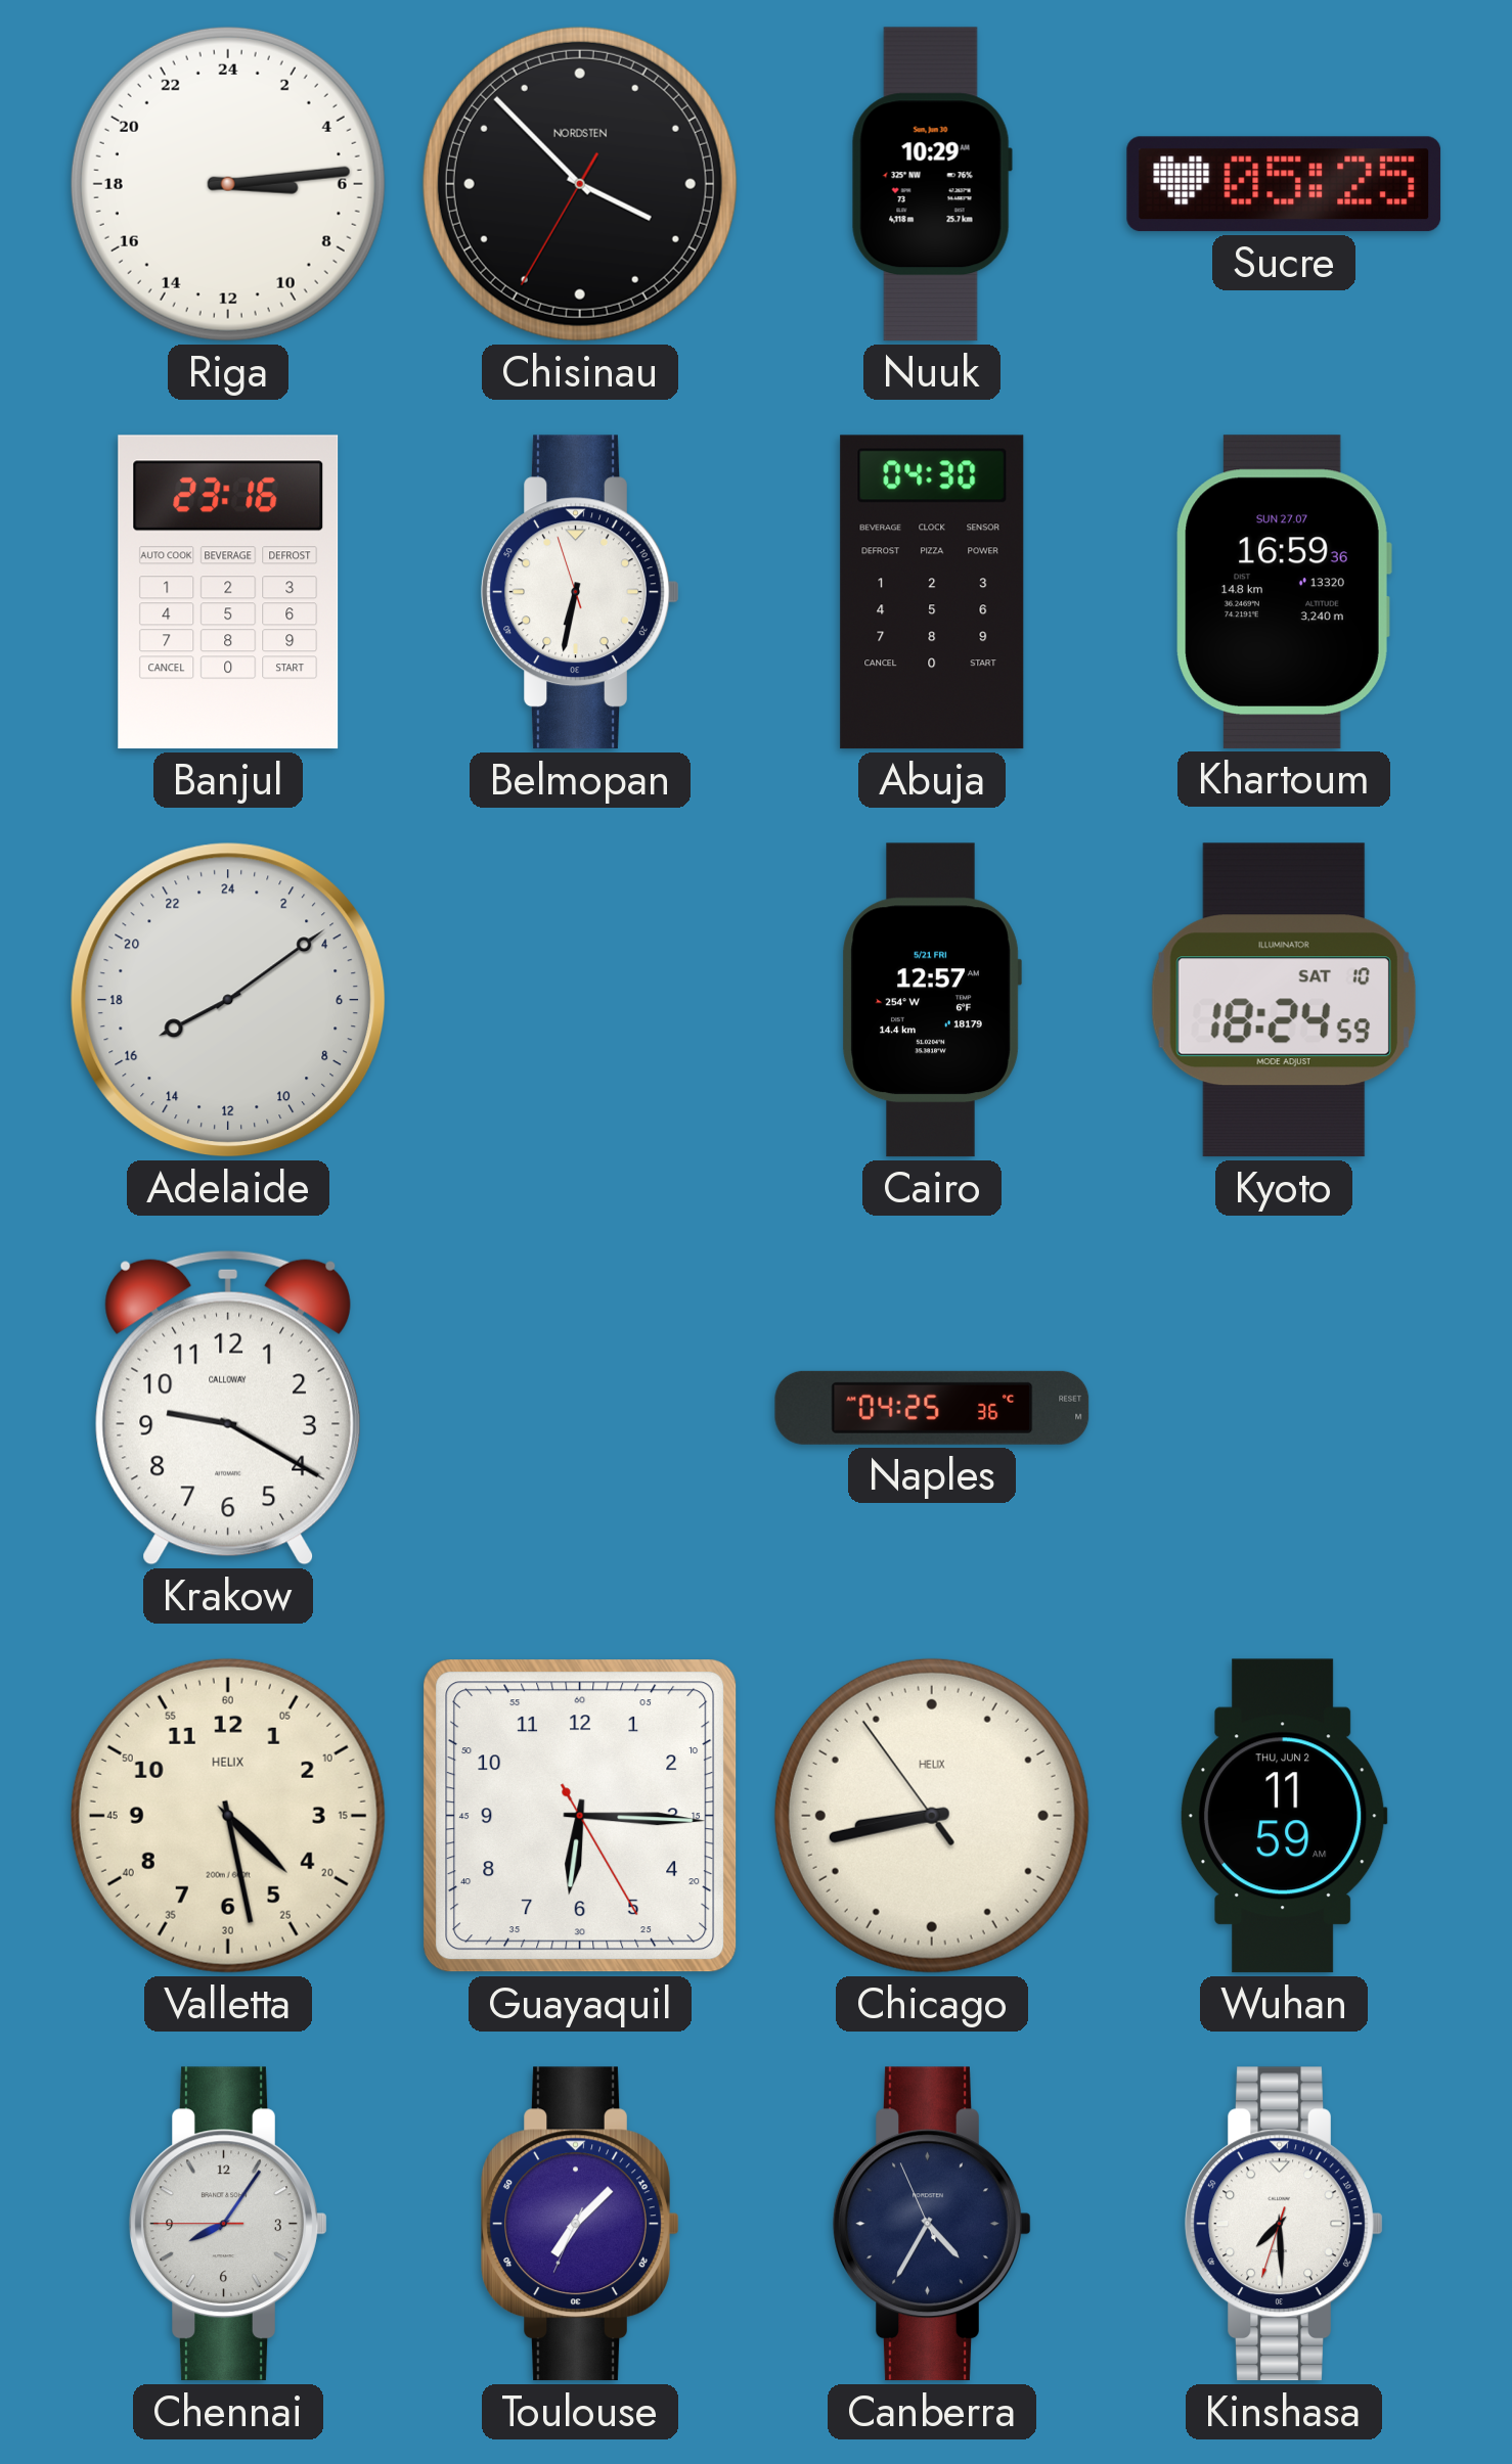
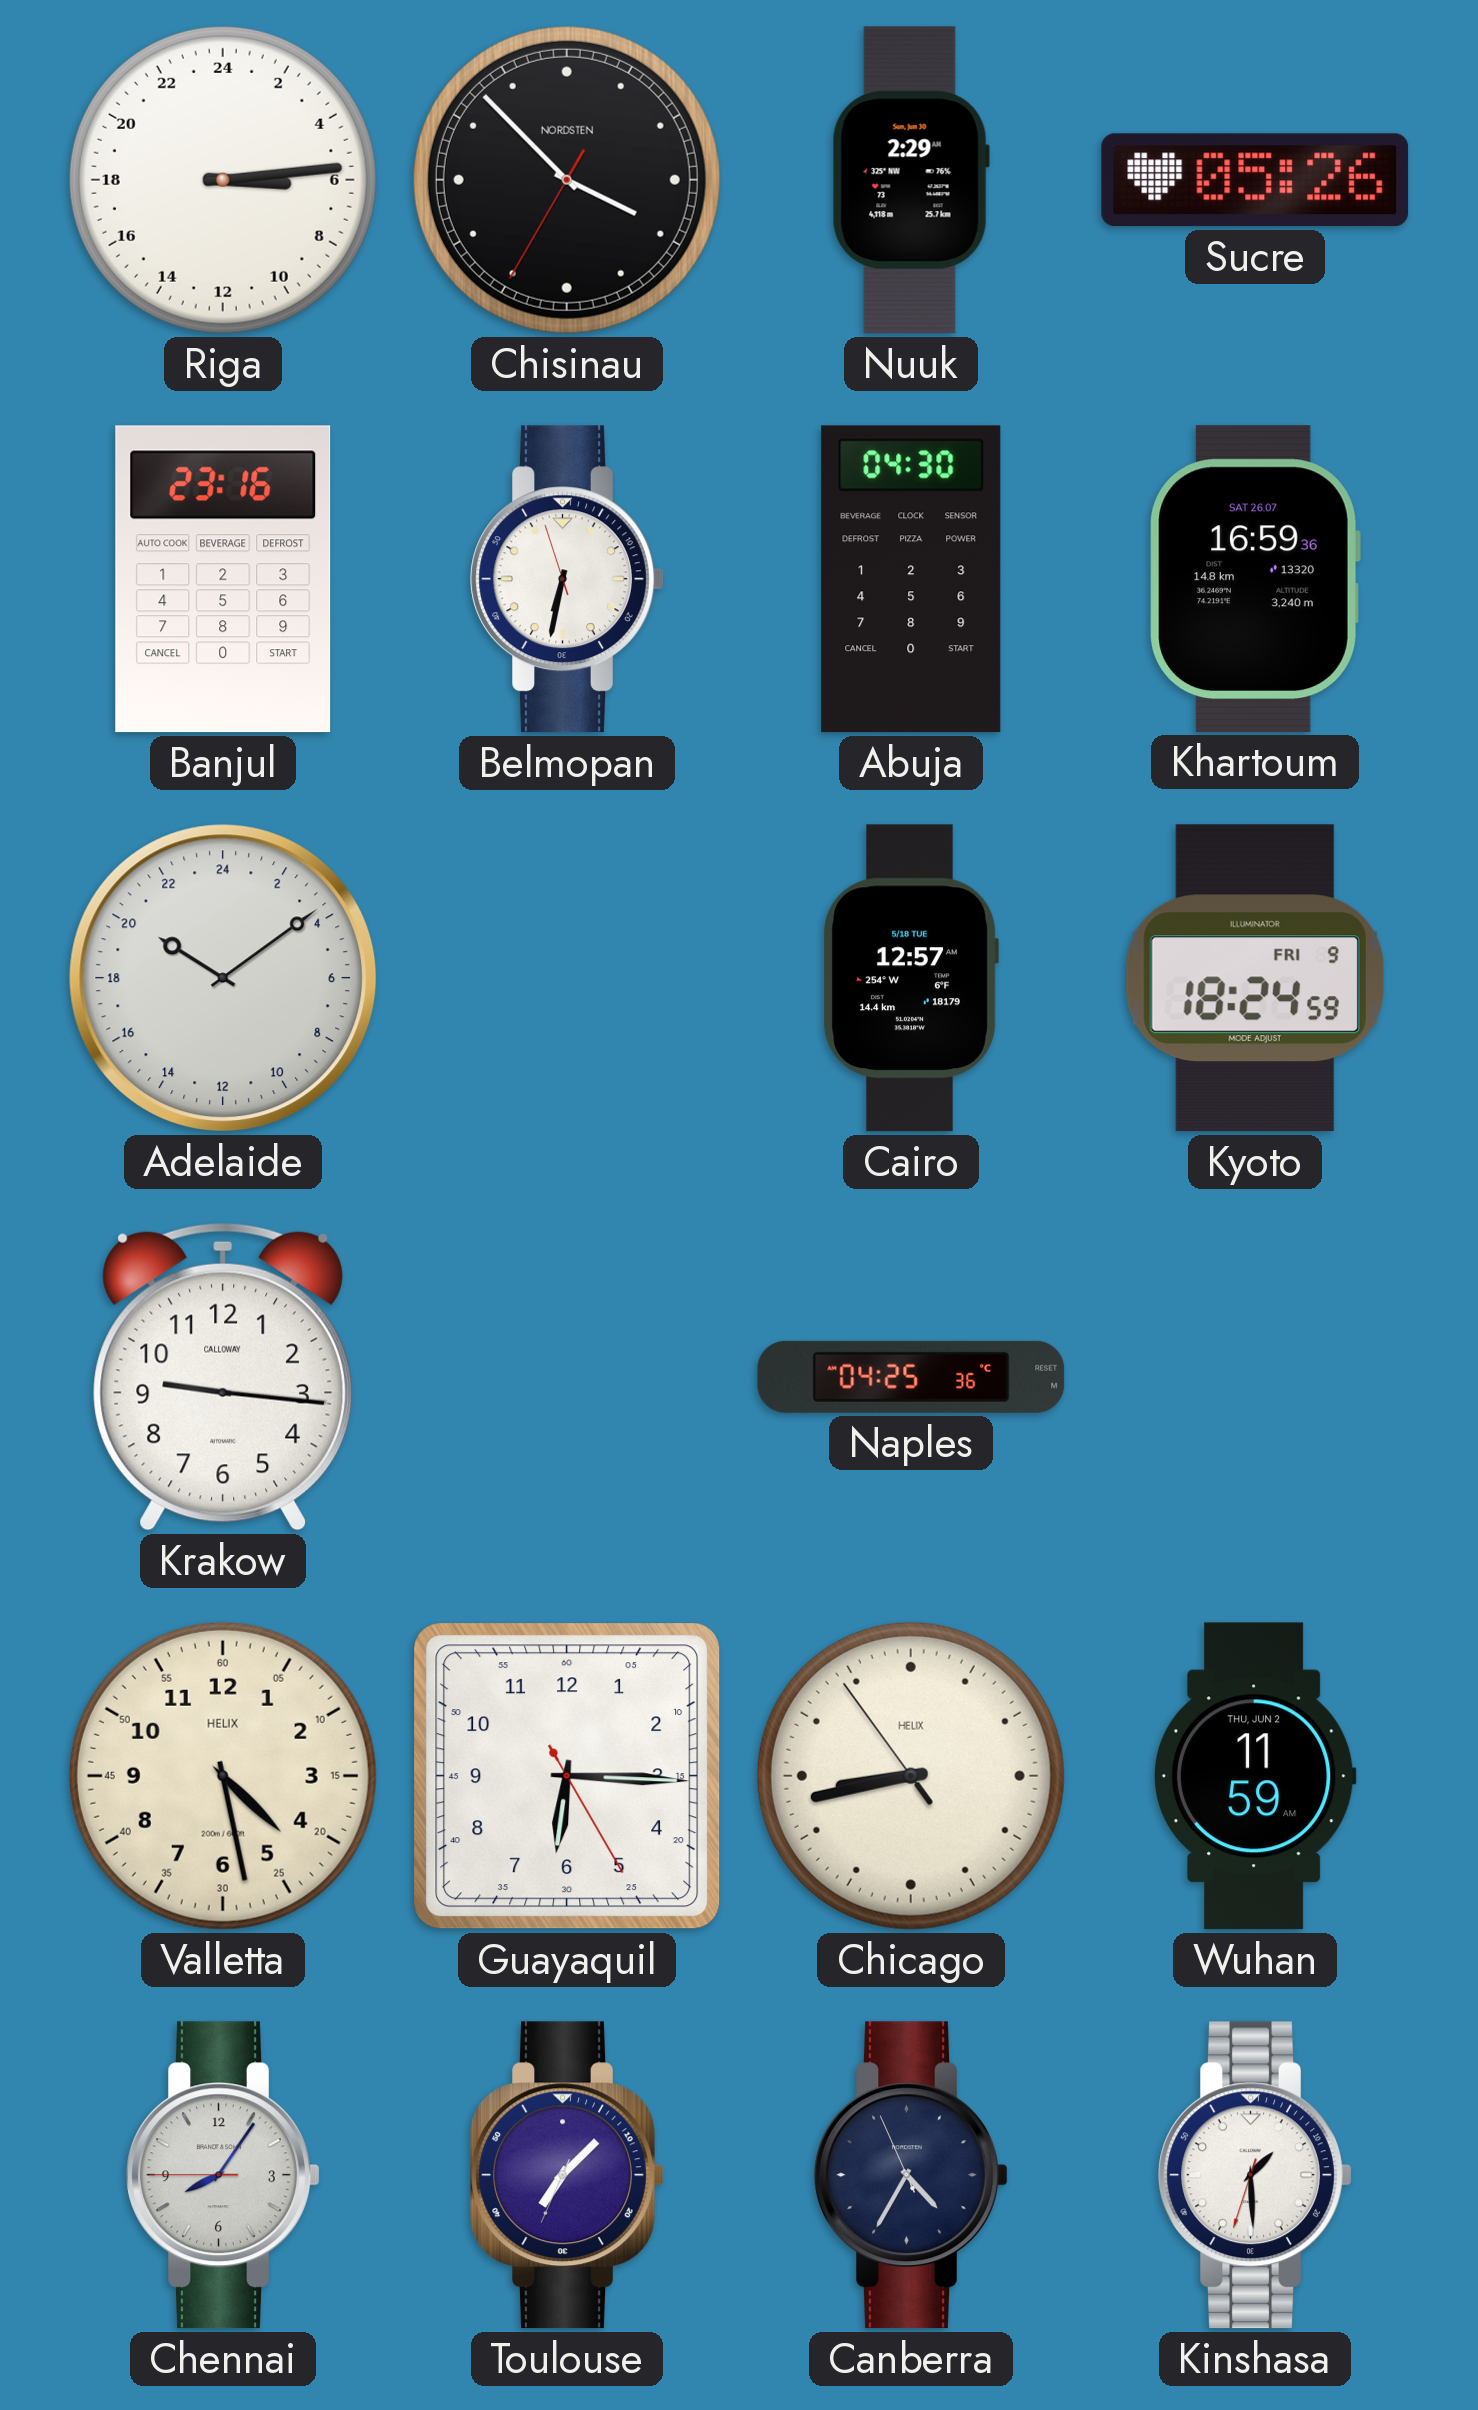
Nuuk: 10:29 -> 2:29
Sucre: 05:25 -> 05:26
Khartoum date: SUN 27.07 -> SAT 26.07
Adelaide: 16:09 -> 20:09
Cairo date: 5/21 FRI -> 5/18 TUE
Kyoto date: SAT 10 -> FRI 9
Krakow: 9:20 -> 9:16
Kinshasa: 7:29 -> 1:29
